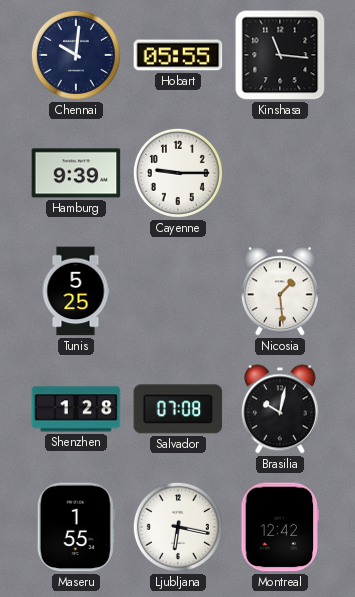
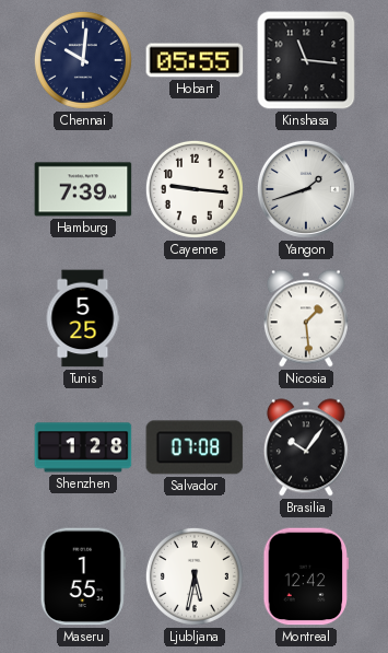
Hamburg: 9:39 -> 7:39
Cayenne: 9:15 -> 9:16
Yangon: none -> 1:42
Brasilia: 10:02 -> 10:06
Ljubljana: 6:17 -> 5:32
